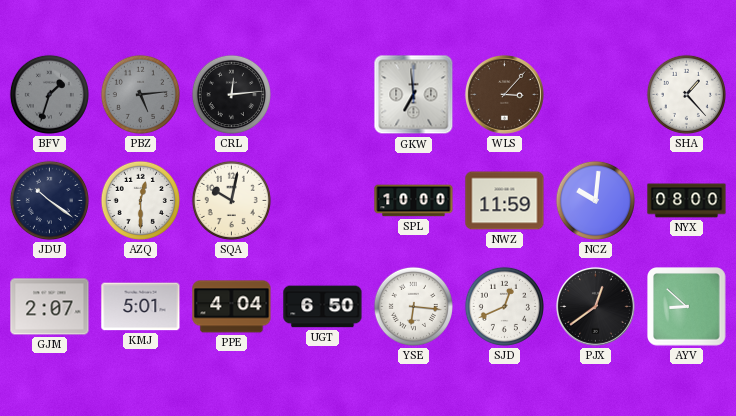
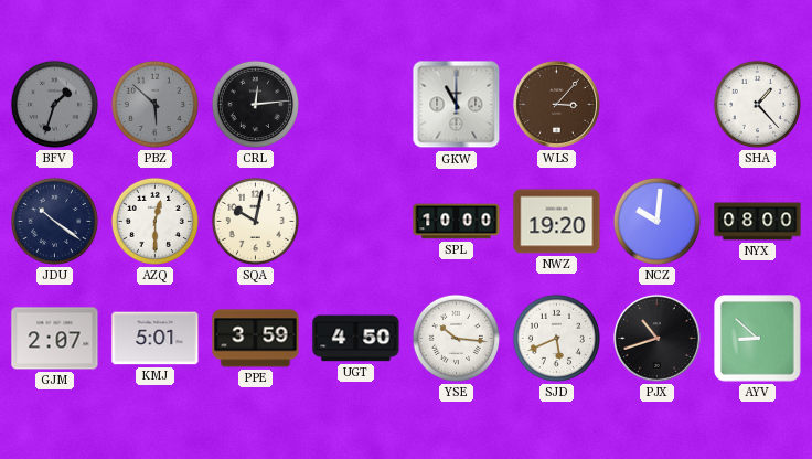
PBZ: 5:14 -> 5:52
GKW: 6:59 -> 11:00
NWZ: 11:59 -> 19:20
PPE: 4:04 -> 3:59
UGT: 6:50 -> 4:50
YSE: 6:16 -> 10:16
SJD: 12:41 -> 5:41
PJX: 12:39 -> 10:42
